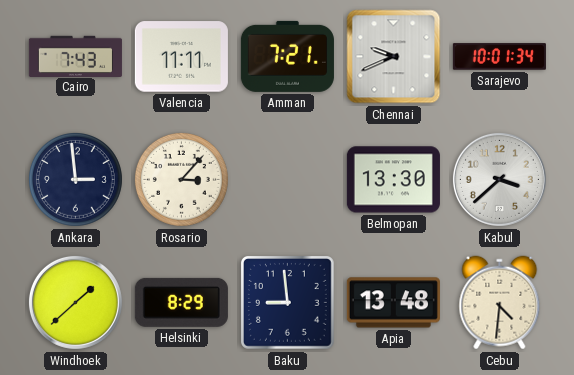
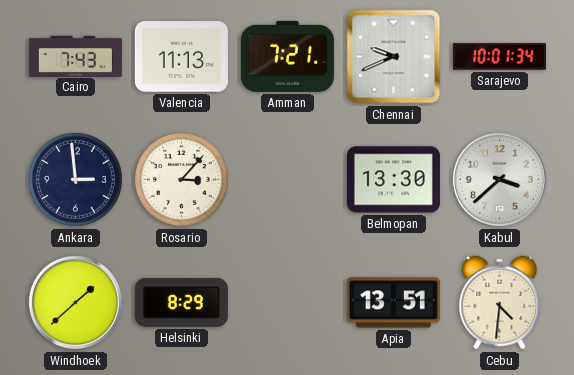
Valencia: 11:11 -> 11:13
Baku: 8:59 -> none
Apia: 13:48 -> 13:51
